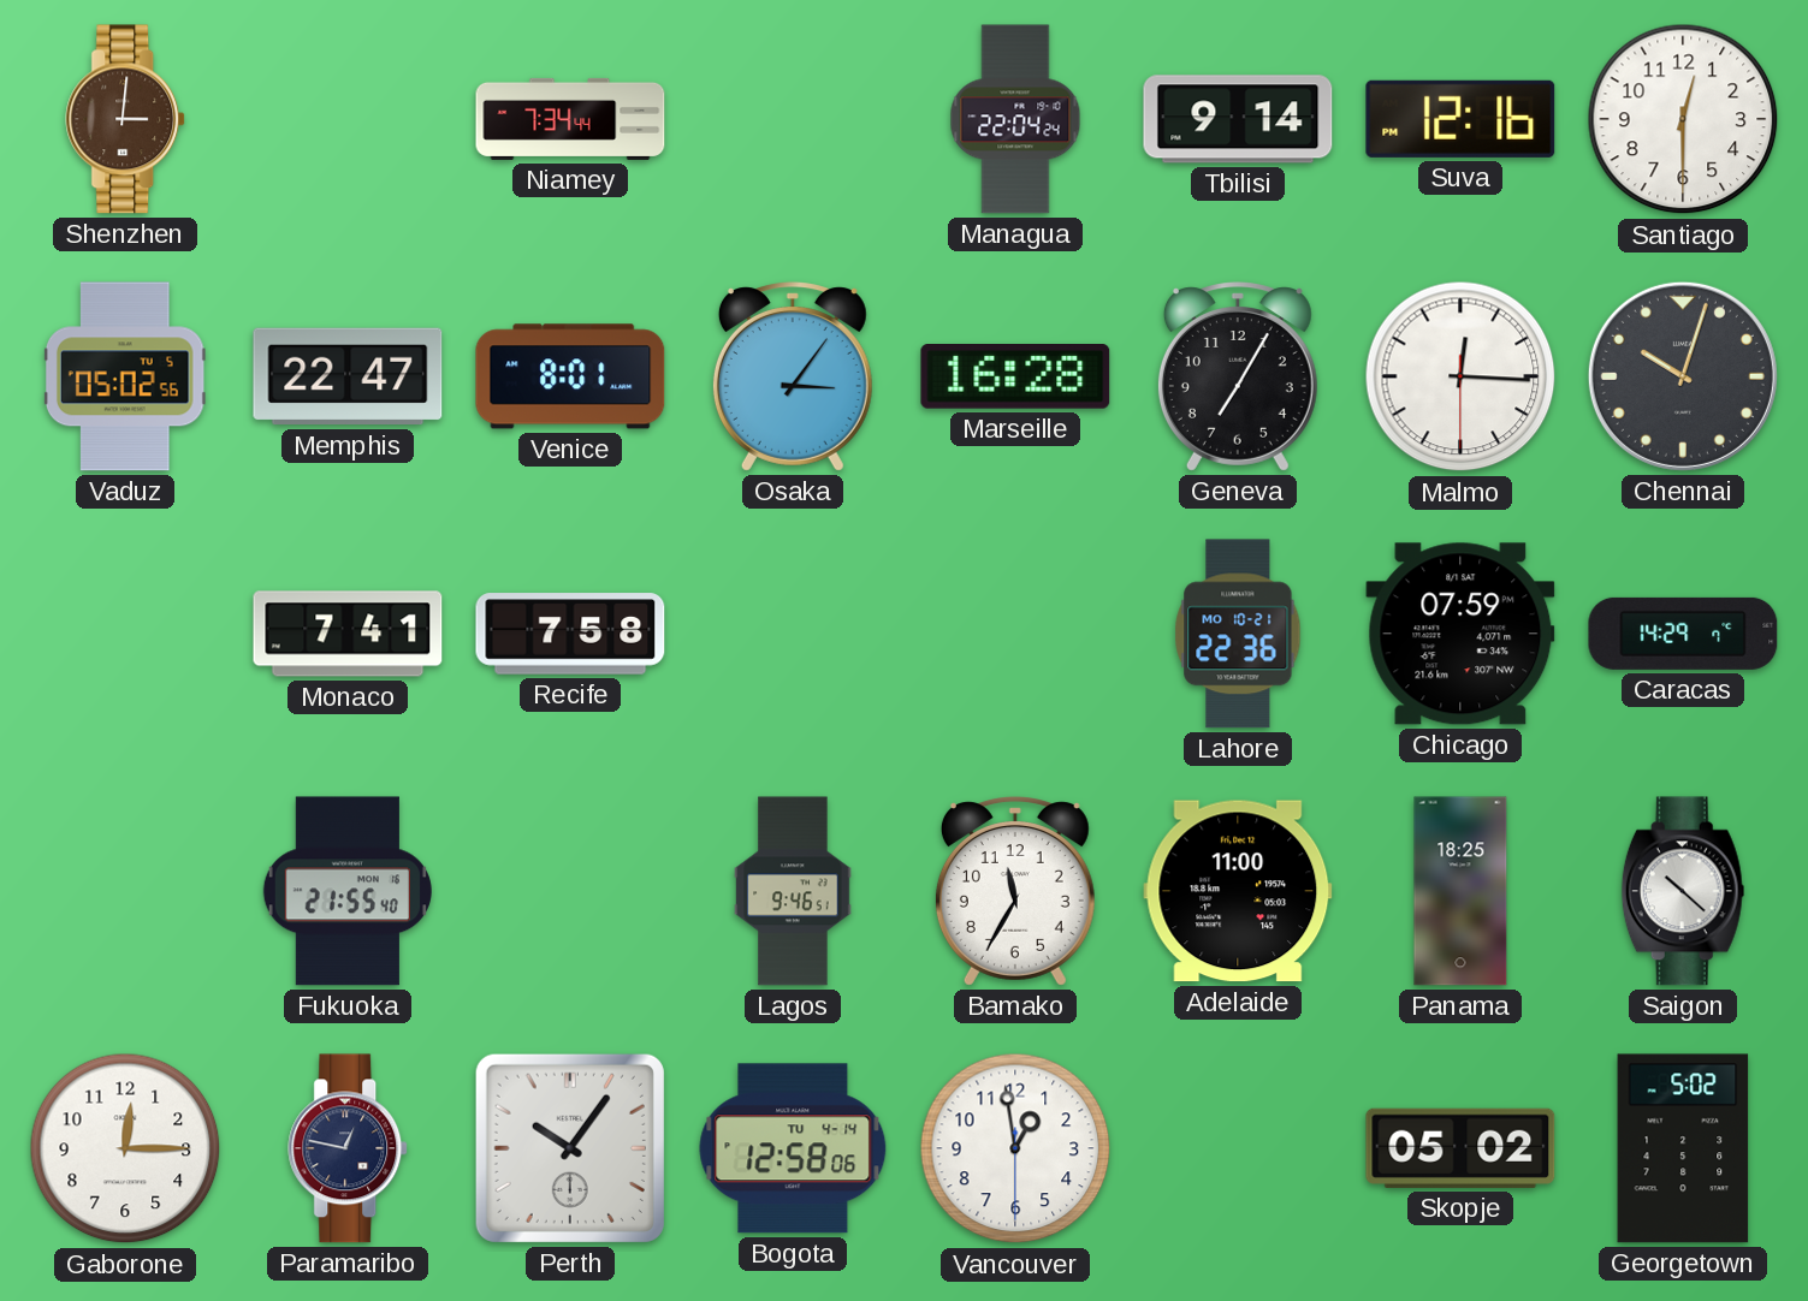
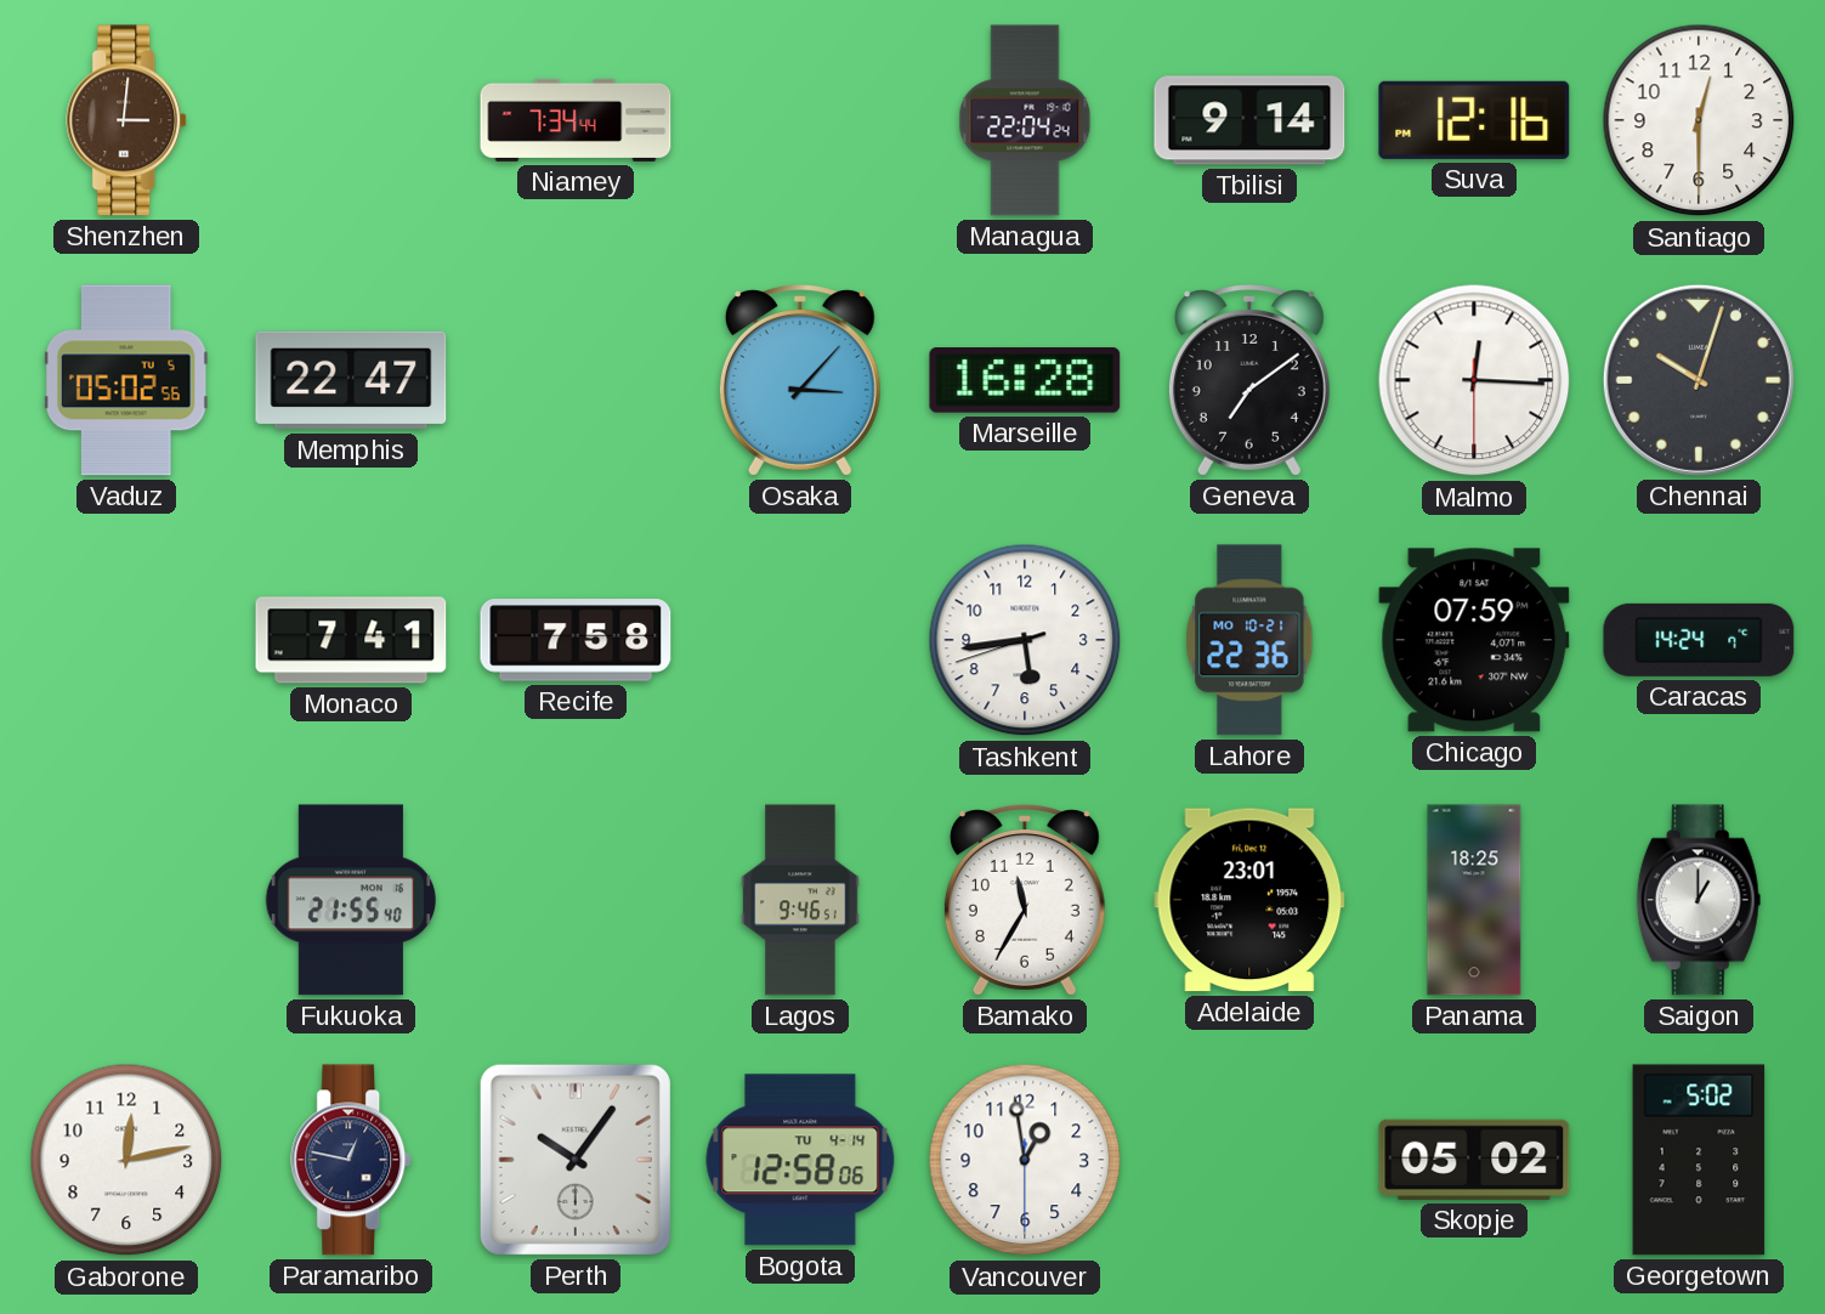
Venice: 8:01 -> none
Osaka: 3:06 -> 3:07
Geneva: 7:05 -> 7:09
Tashkent: none -> 5:43
Caracas: 14:29 -> 14:24
Adelaide: 11:00 -> 23:01
Saigon: 10:22 -> 1:00
Gaborone: 12:15 -> 12:13
